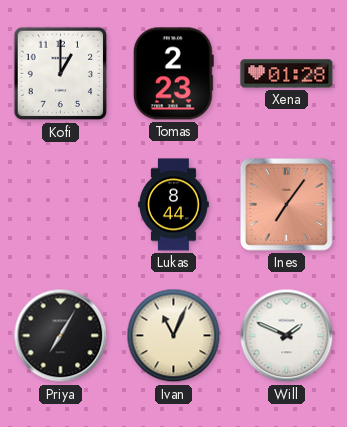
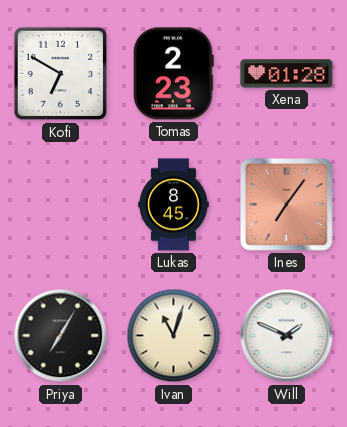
Kofi: 1:00 -> 6:50
Lukas: 8:44 -> 8:45
Ivan: 11:04 -> 11:03
